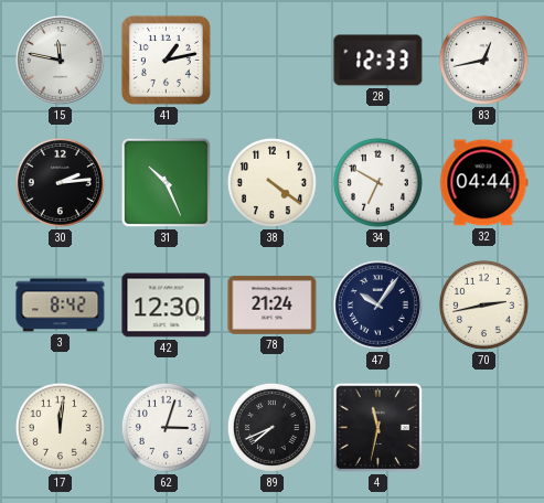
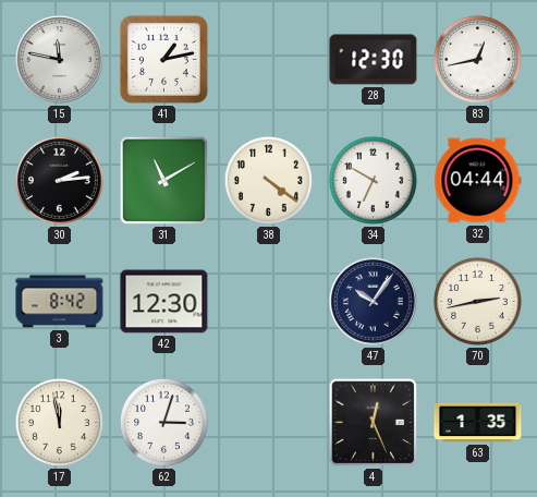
28: 12:33 -> 12:30
31: 10:26 -> 11:10
78: 21:24 -> none
17: 12:01 -> 11:58
89: 7:41 -> none
4: 11:32 -> 12:26
63: none -> 1:35
